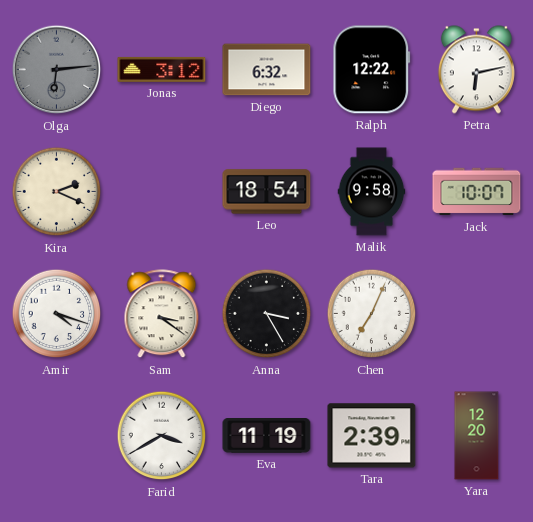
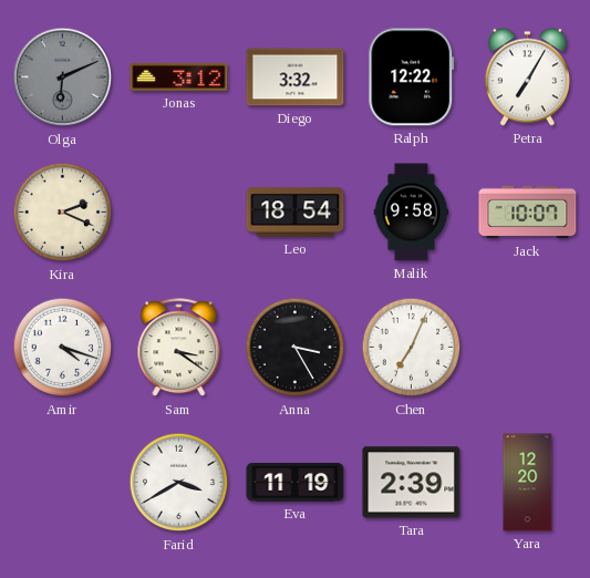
Olga: 6:14 -> 6:11
Diego: 6:32 -> 3:32
Petra: 6:13 -> 7:05
